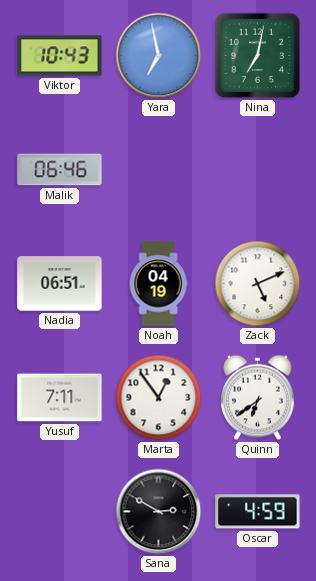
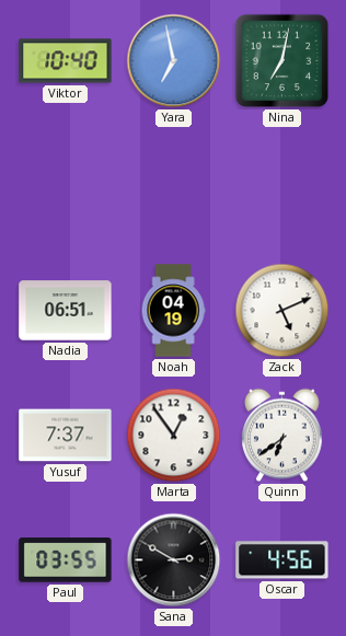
Viktor: 10:43 -> 10:40
Malik: 06:46 -> none
Yusuf: 7:11 -> 7:37
Paul: none -> 03:55
Oscar: 4:59 -> 4:56
